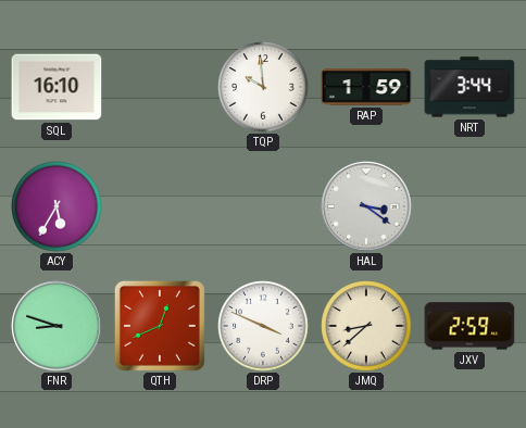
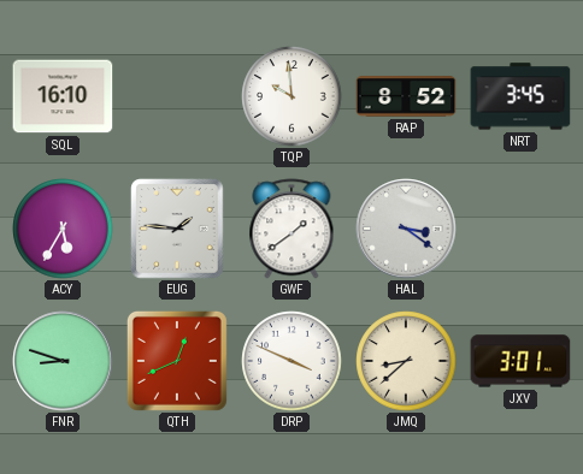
RAP: 1:59 -> 8:52
NRT: 3:44 -> 3:45
EUG: none -> 1:46
GWF: none -> 1:39
JXV: 2:59 -> 3:01
